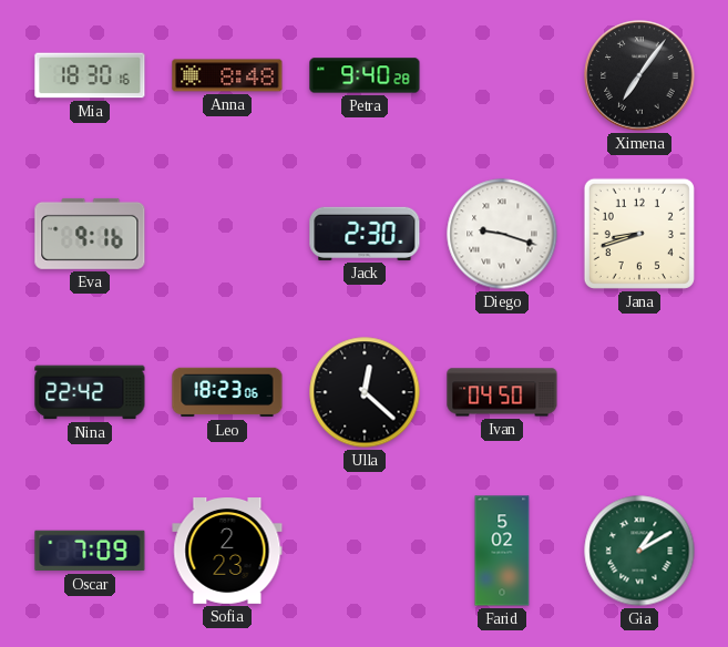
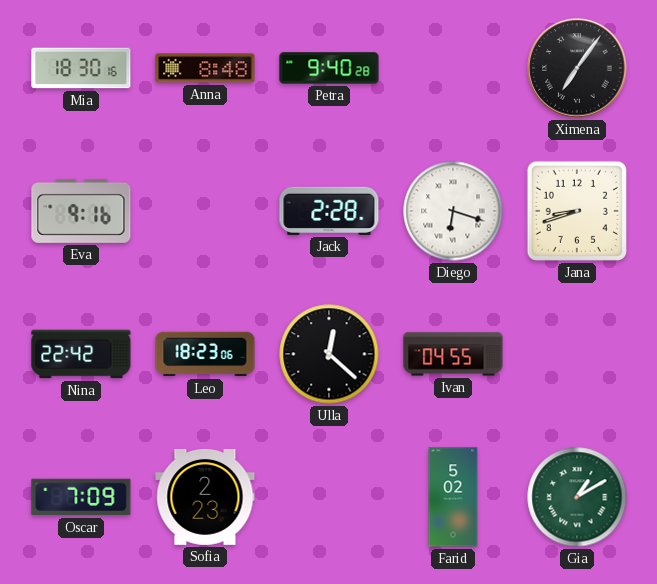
Jack: 2:30 -> 2:28
Diego: 9:18 -> 6:18
Ivan: 04:50 -> 04:55
